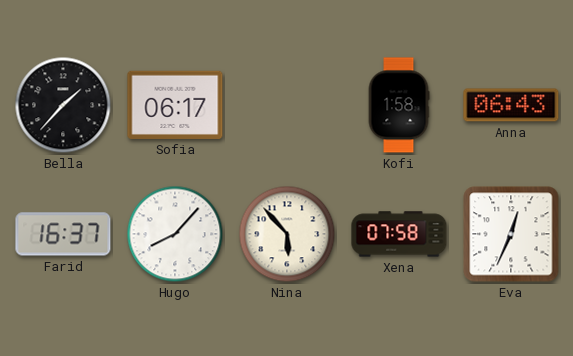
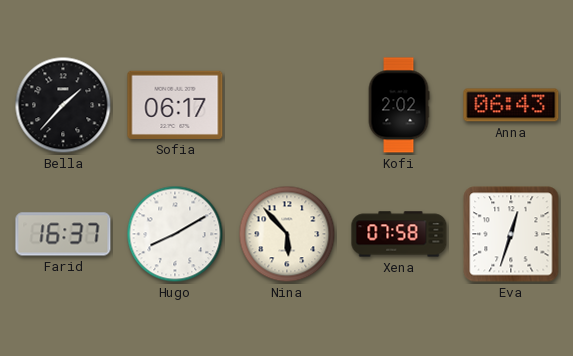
Kofi: 1:58 -> 2:02
Hugo: 8:07 -> 8:10
Eva: 12:34 -> 12:33
